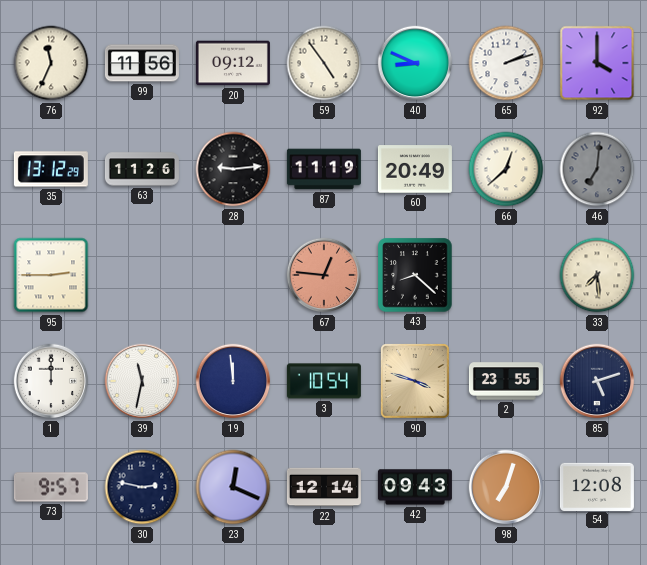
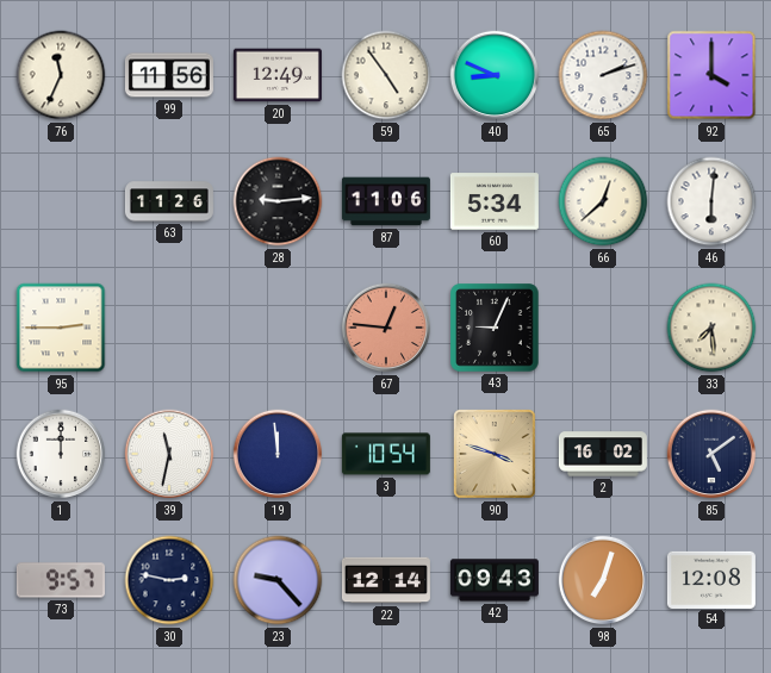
20: 09:12 -> 12:49
35: 13:12 -> none
87: 11:19 -> 11:06
60: 20:49 -> 5:34
46: 7:01 -> 6:01
46 dial: grey -> white
43: 8:22 -> 9:04
2: 23:55 -> 16:02
85: 5:12 -> 5:09
23: 12:19 -> 9:23
